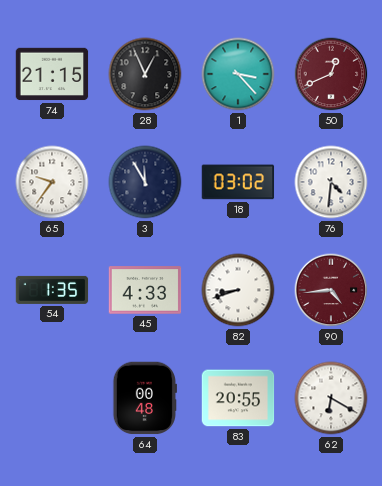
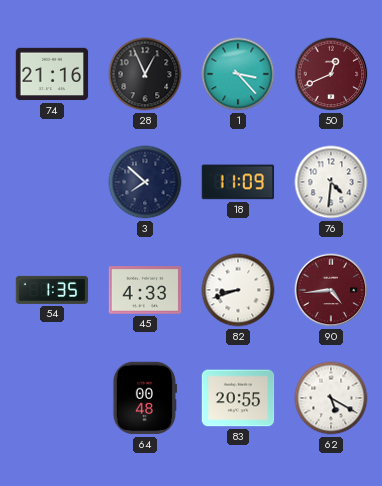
74: 21:15 -> 21:16
65: 9:36 -> none
3: 11:55 -> 7:52
18: 03:02 -> 11:09
62: 6:20 -> 5:20
